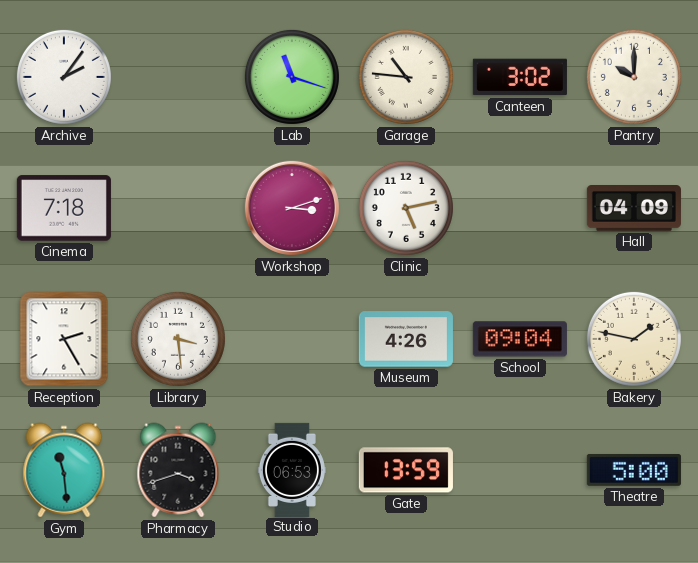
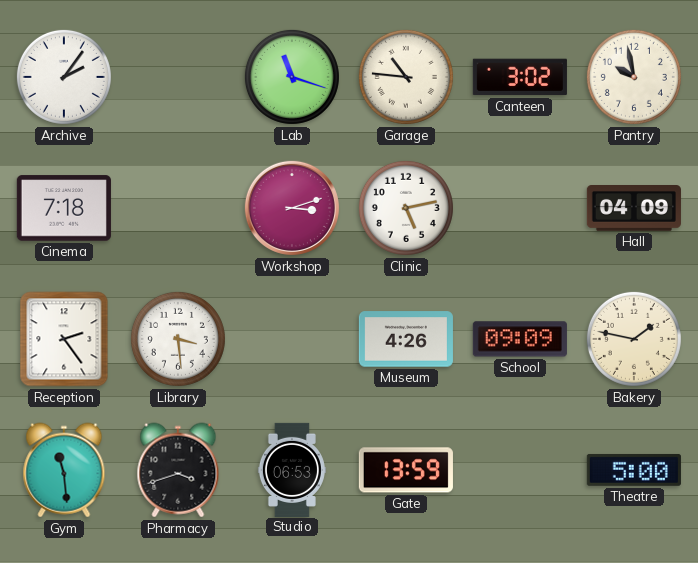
Pantry: 10:00 -> 9:58
Reception: 2:25 -> 2:24
School: 09:04 -> 09:09
